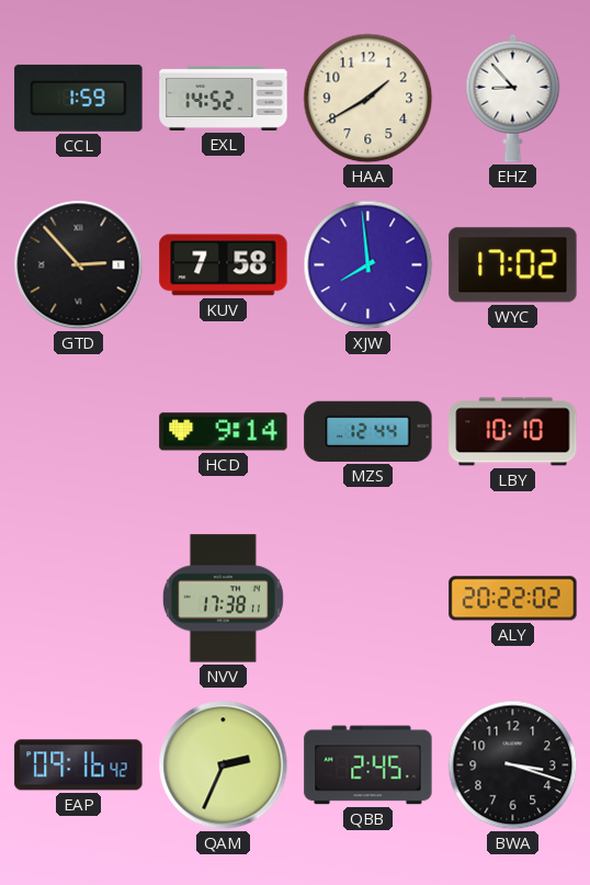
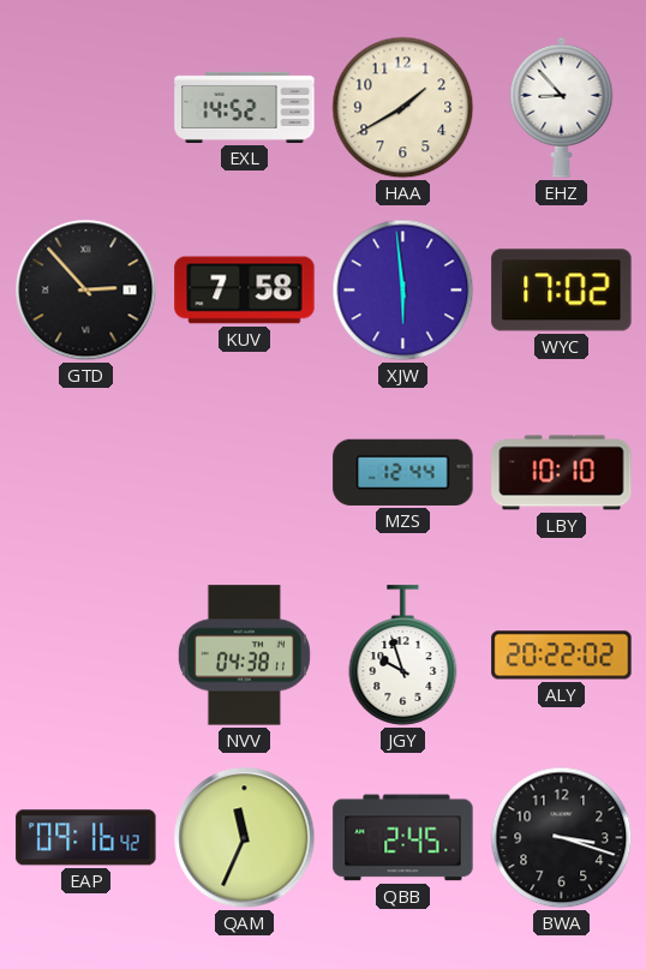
CCL: 1:59 -> none
XJW: 7:59 -> 5:59
HCD: 9:14 -> none
NVV: 17:38 -> 04:38
JGY: none -> 9:57
QAM: 2:34 -> 11:34
